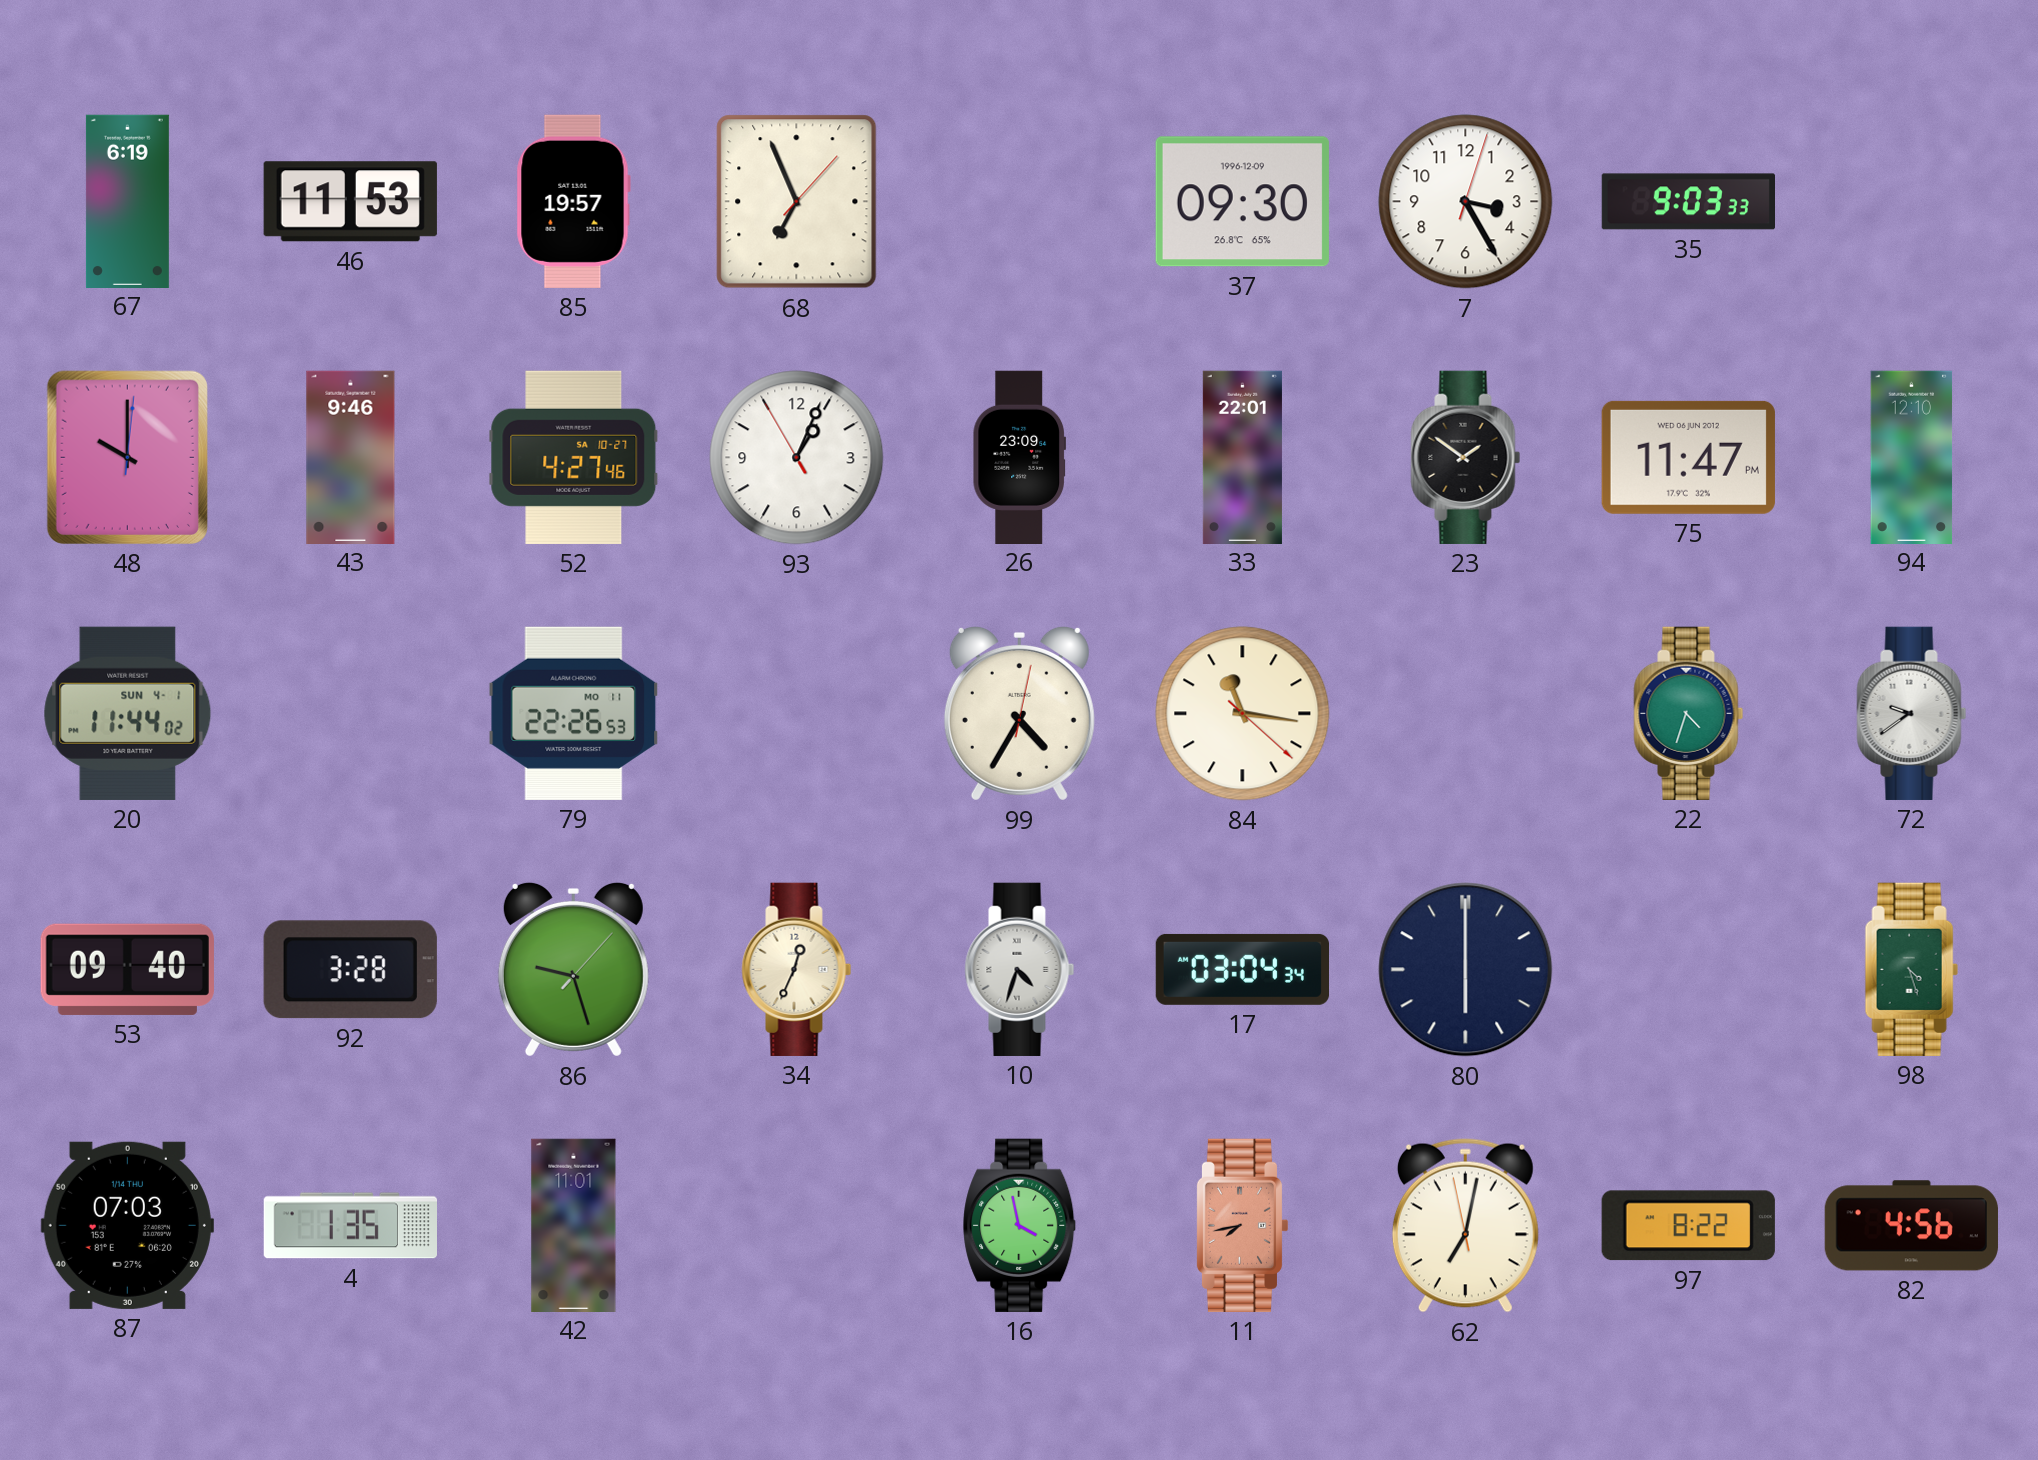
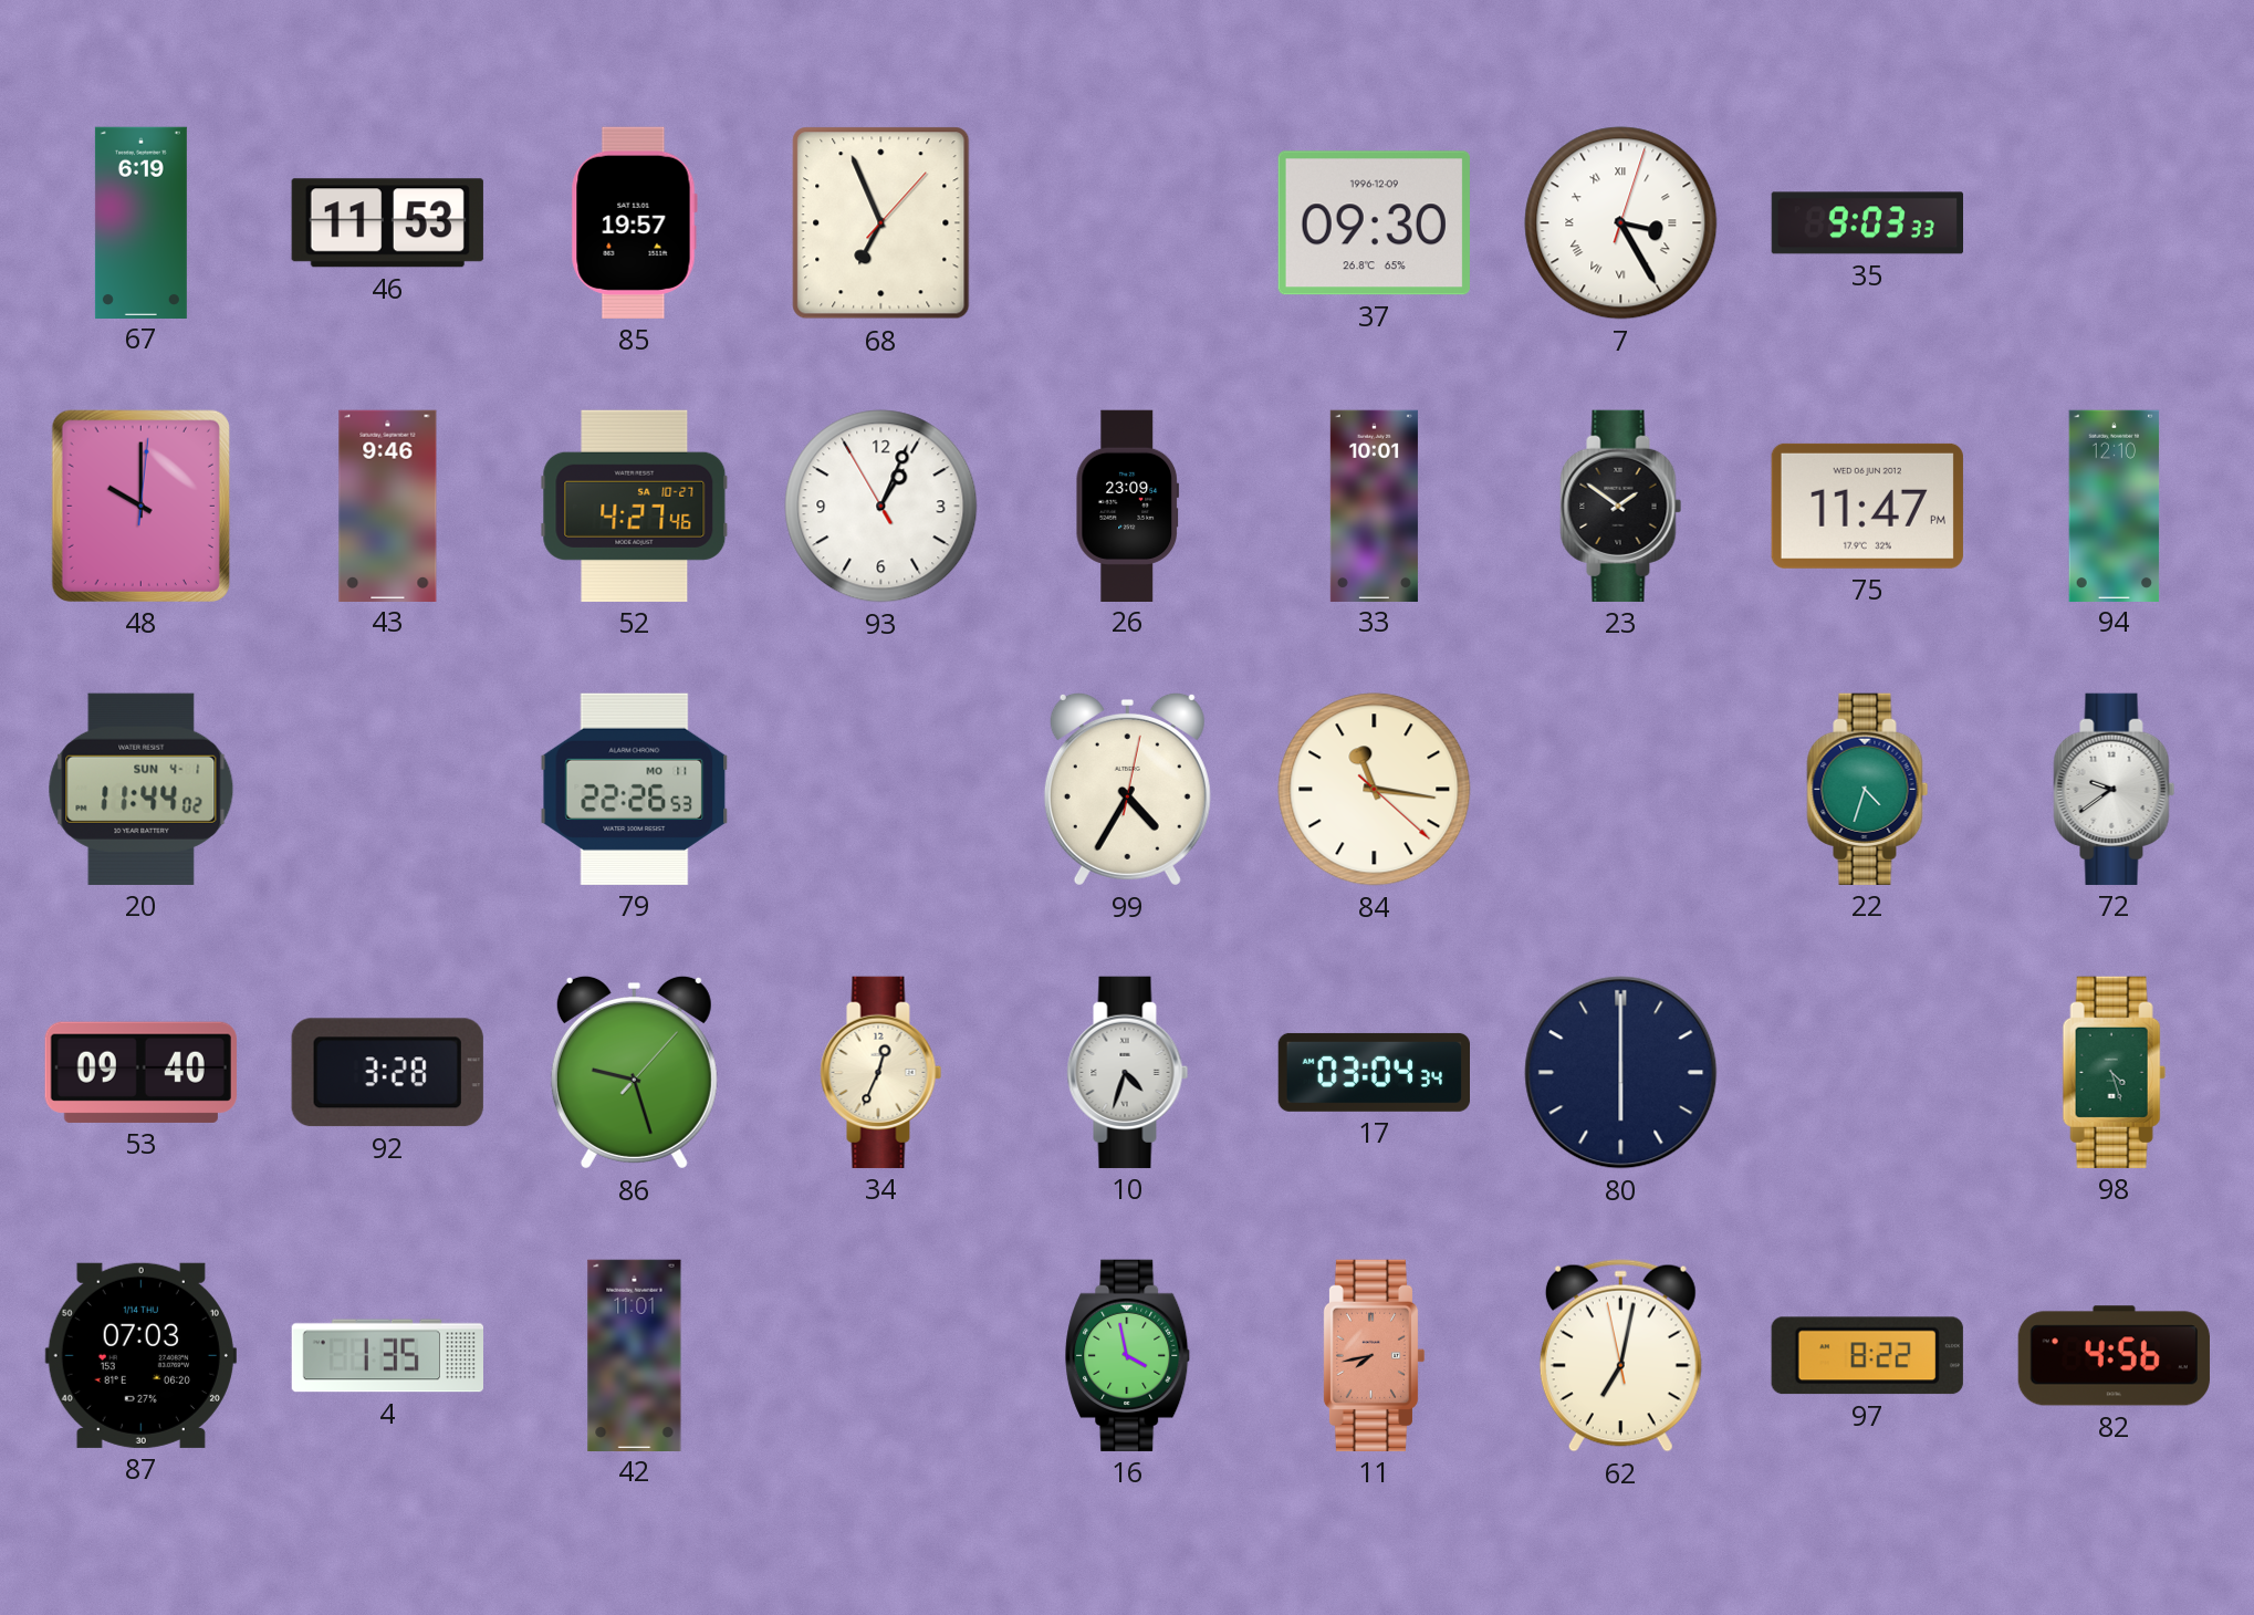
7 numerals: Arabic -> Roman
33: 22:01 -> 10:01
